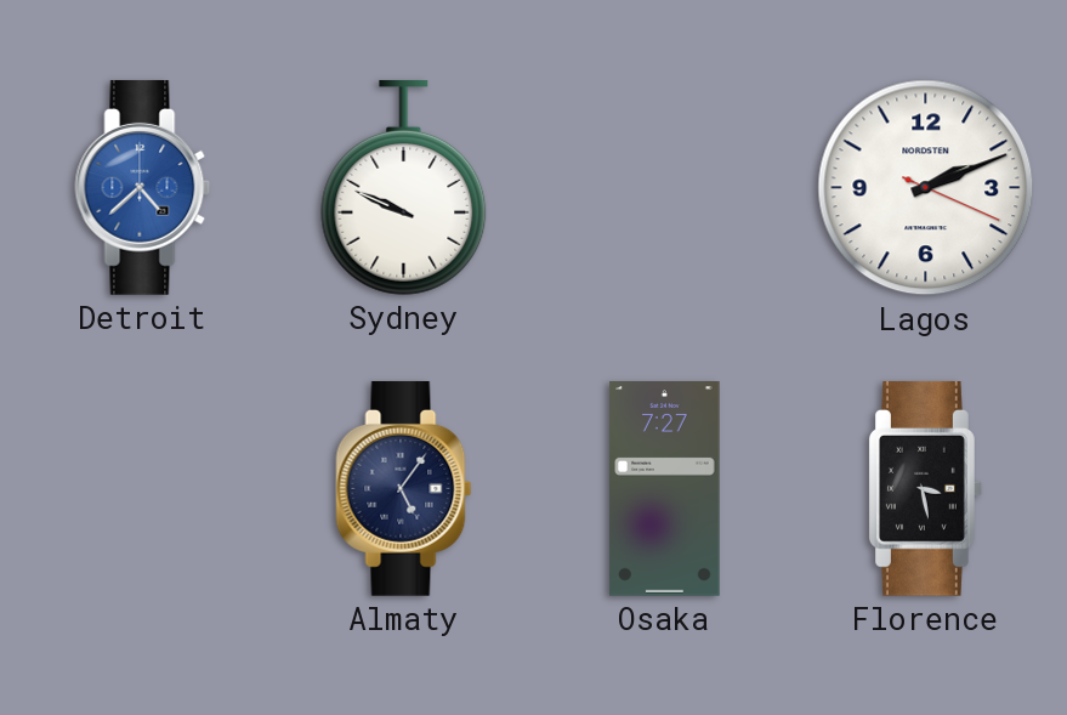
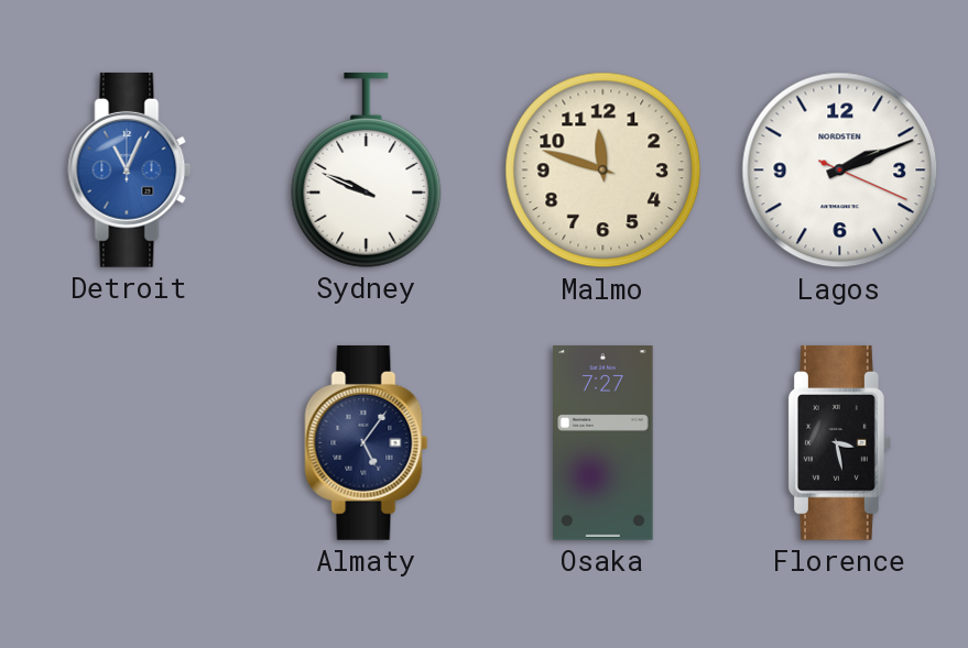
Detroit: 4:38 -> 11:04
Malmo: none -> 11:48
